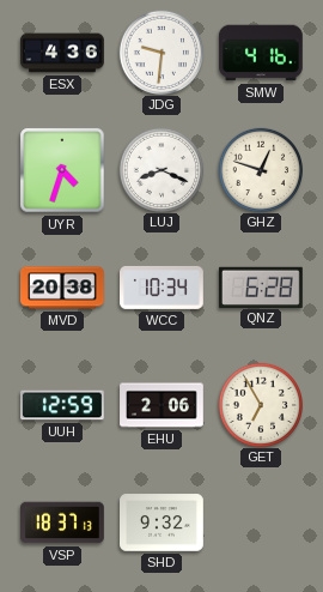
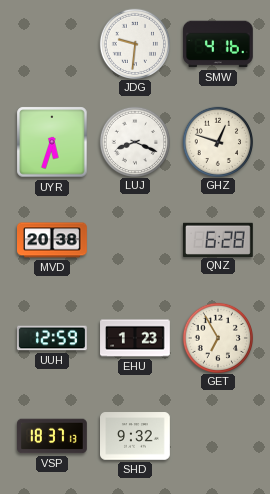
ESX: 4:36 -> none
UYR: 4:33 -> 5:33
WCC: 10:34 -> none
EHU: 2:06 -> 1:23
